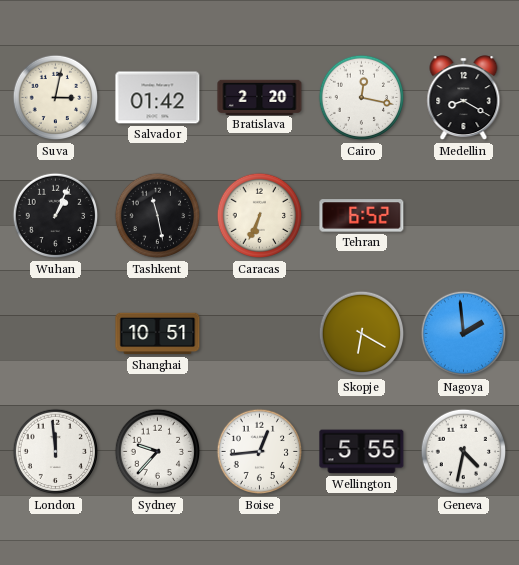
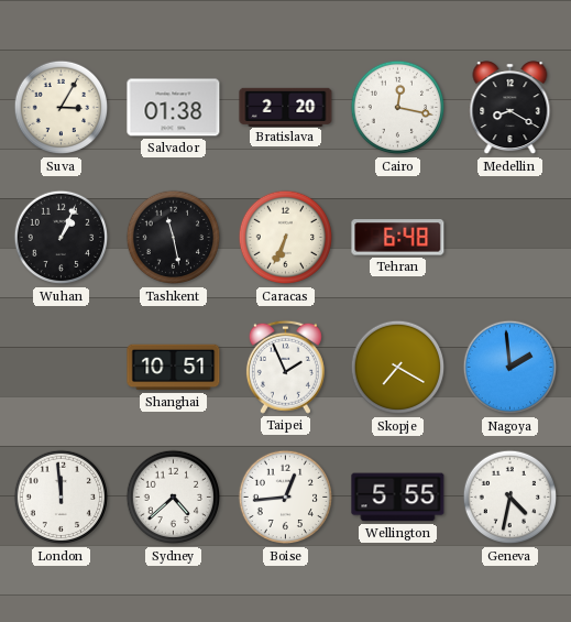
Suva: 3:02 -> 3:05
Salvador: 01:42 -> 01:38
Tehran: 6:52 -> 6:48
Taipei: none -> 1:56
Skopje: 6:20 -> 7:20
Sydney: 9:37 -> 4:38
